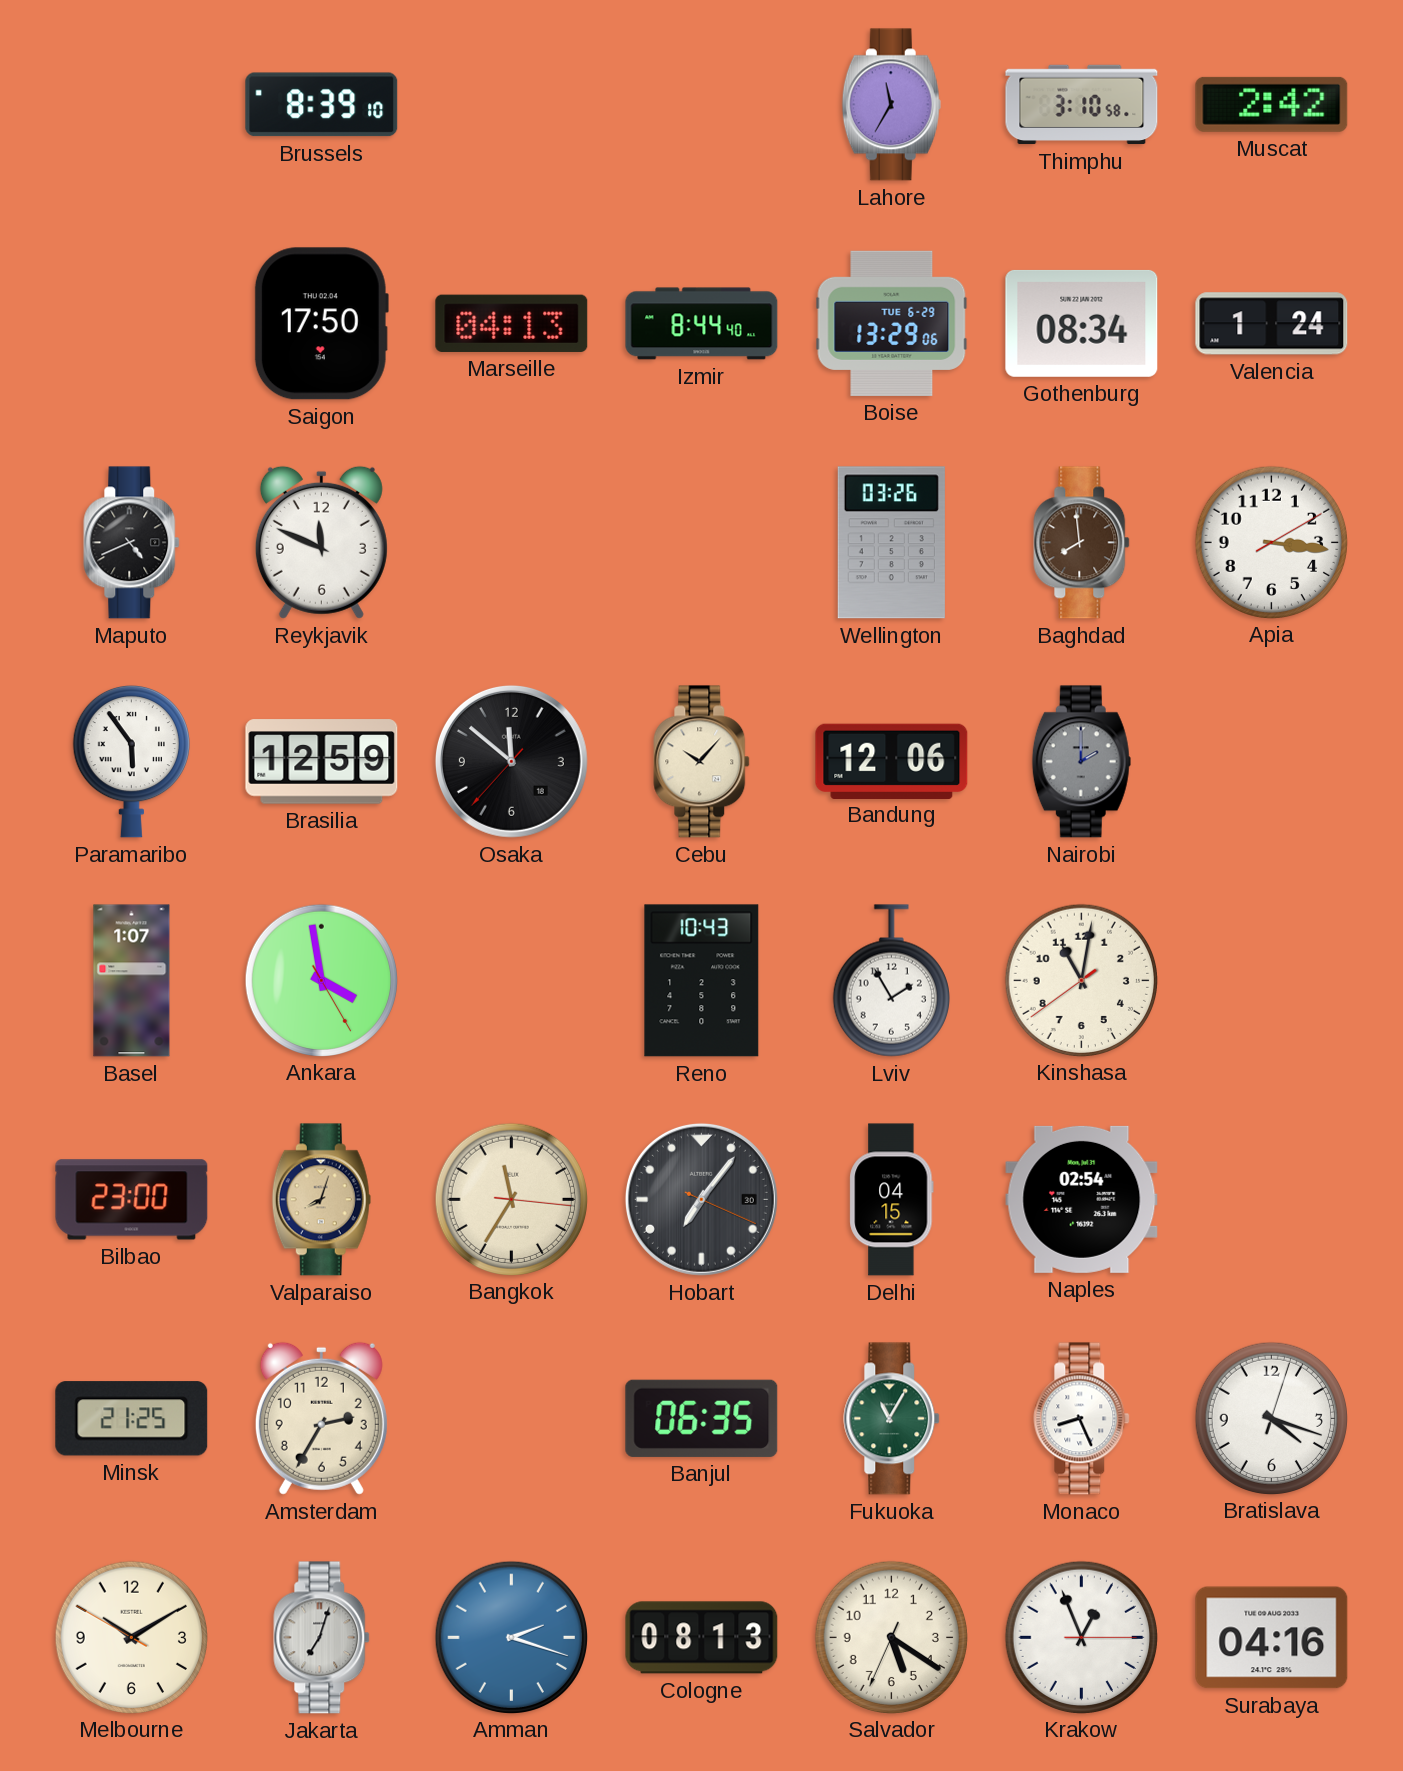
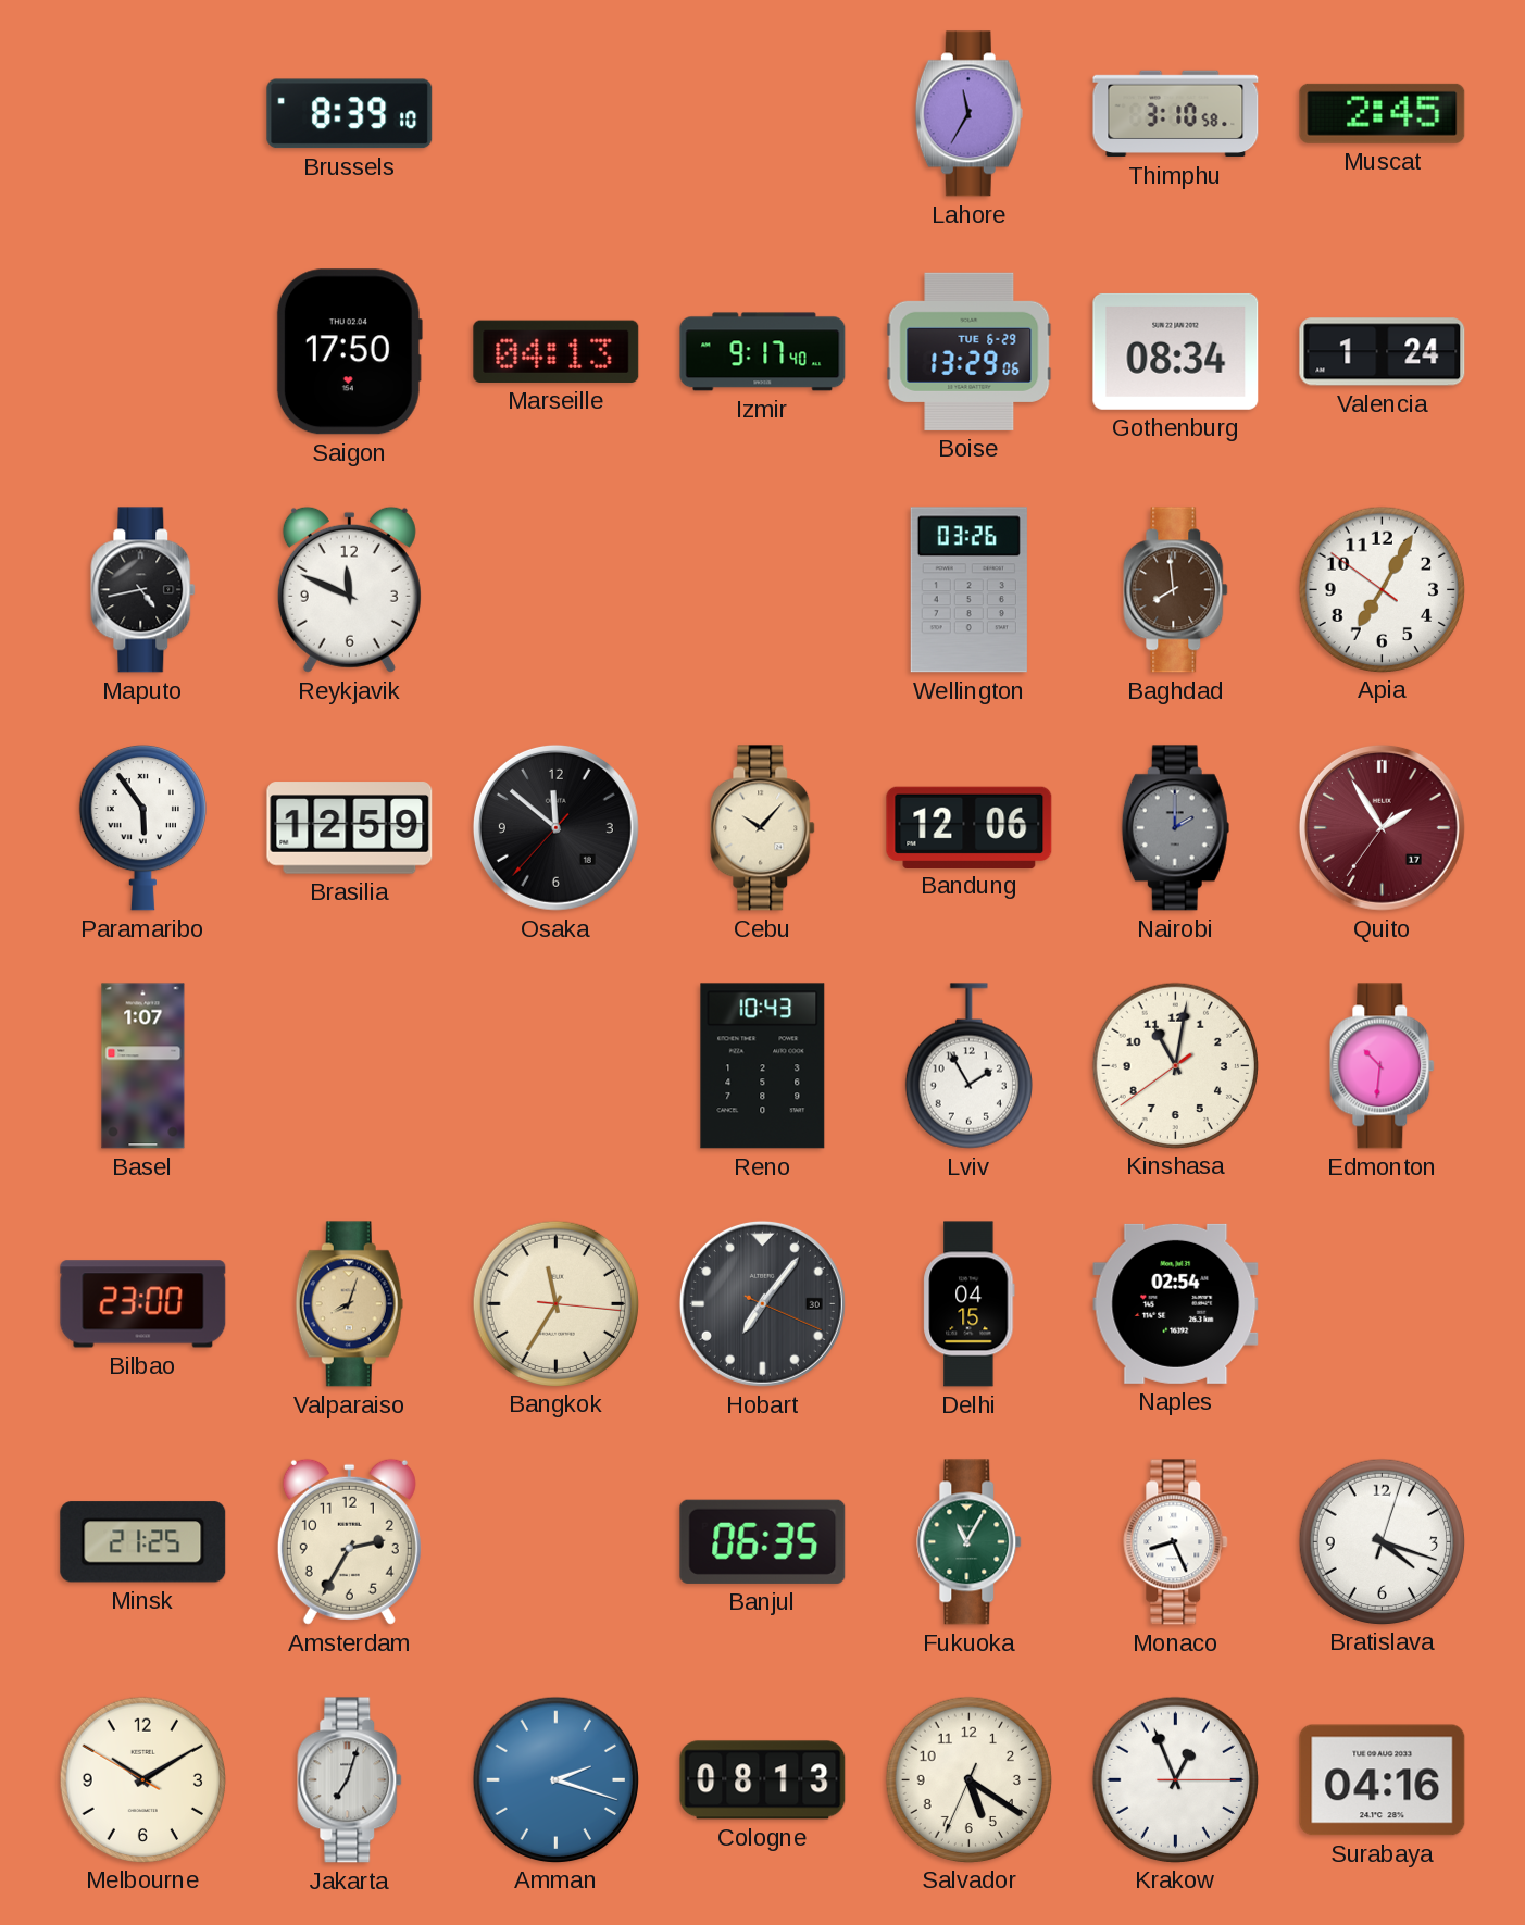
Muscat: 2:42 -> 2:45
Izmir: 8:44 -> 9:17
Maputo: 4:41 -> 4:43
Apia: 3:16 -> 7:04
Quito: none -> 1:54
Ankara: 3:58 -> none
Edmonton: none -> 10:31
